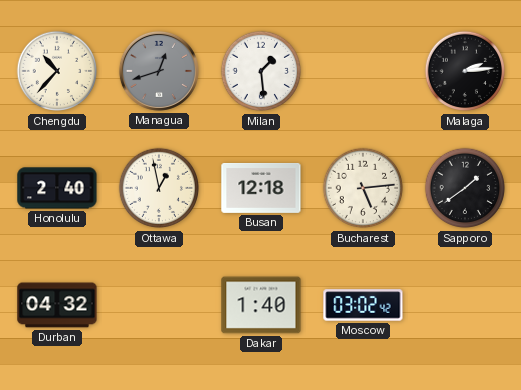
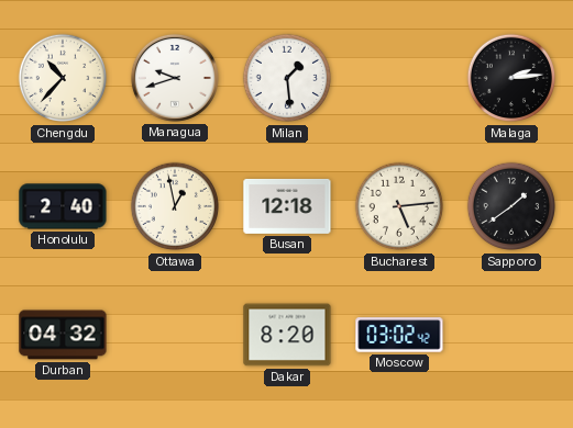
Managua: 12:42 -> 9:42
Managua dial: grey -> white
Dakar: 1:40 -> 8:20
